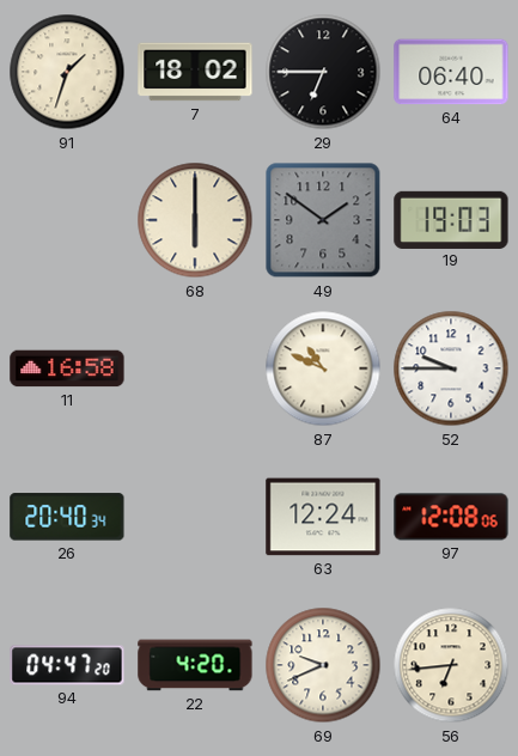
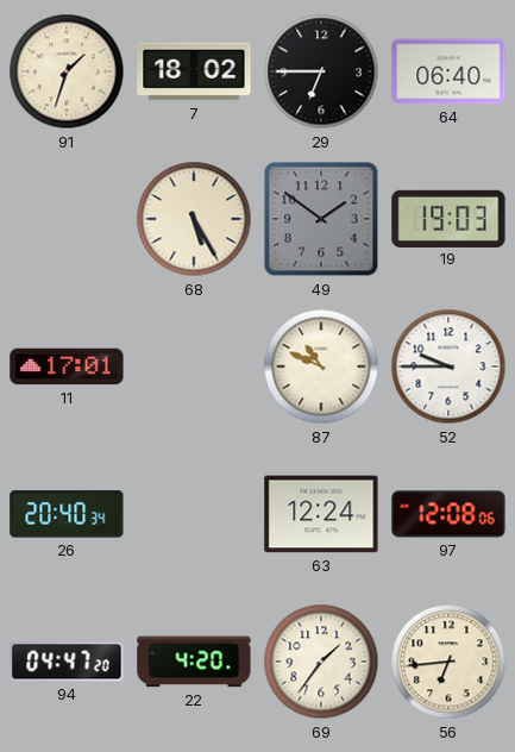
68: 6:00 -> 5:25
11: 16:58 -> 17:01
69: 9:41 -> 1:36
